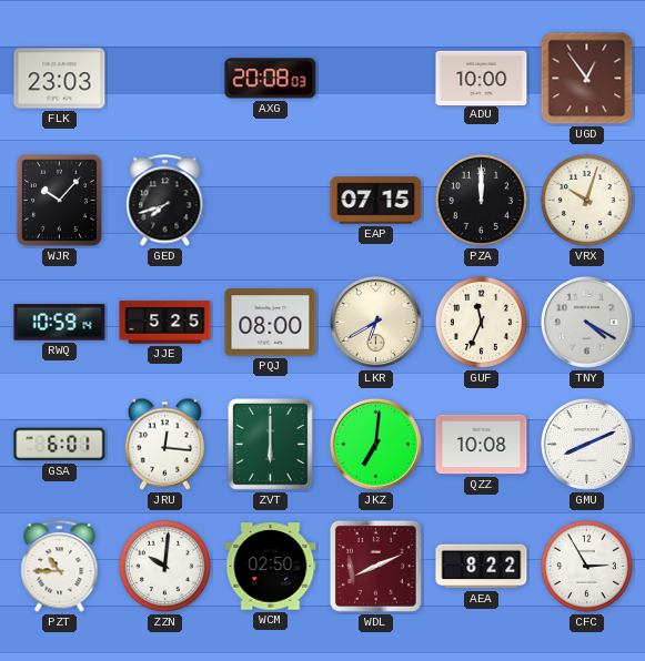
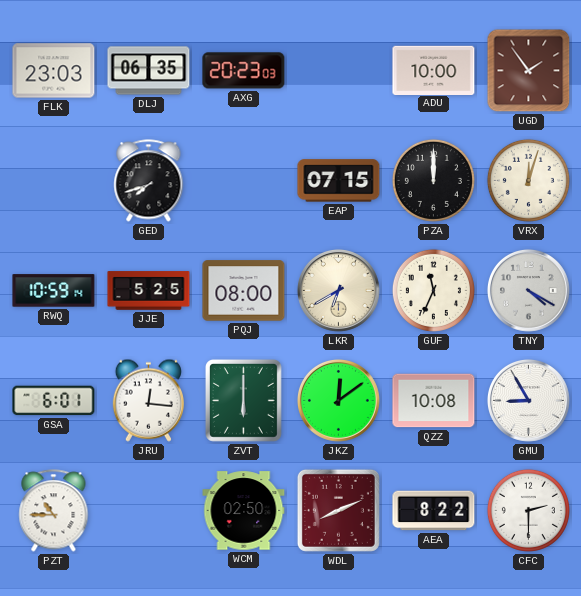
DLJ: none -> 06:35
AXG: 20:08 -> 20:23
UGD: 12:54 -> 1:54
WJR: 10:07 -> none
VRX: 10:03 -> 12:03
JKZ: 7:01 -> 12:09
GMU: 8:11 -> 8:55
ZZN: 10:01 -> none
CFC: 2:55 -> 2:30
